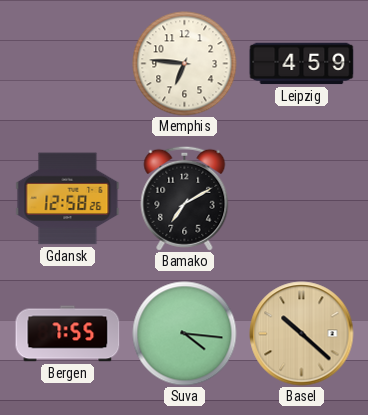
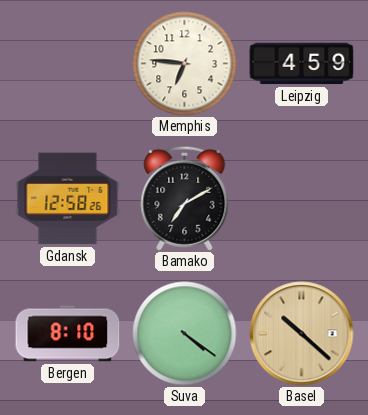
Bergen: 7:55 -> 8:10
Suva: 4:16 -> 4:21
